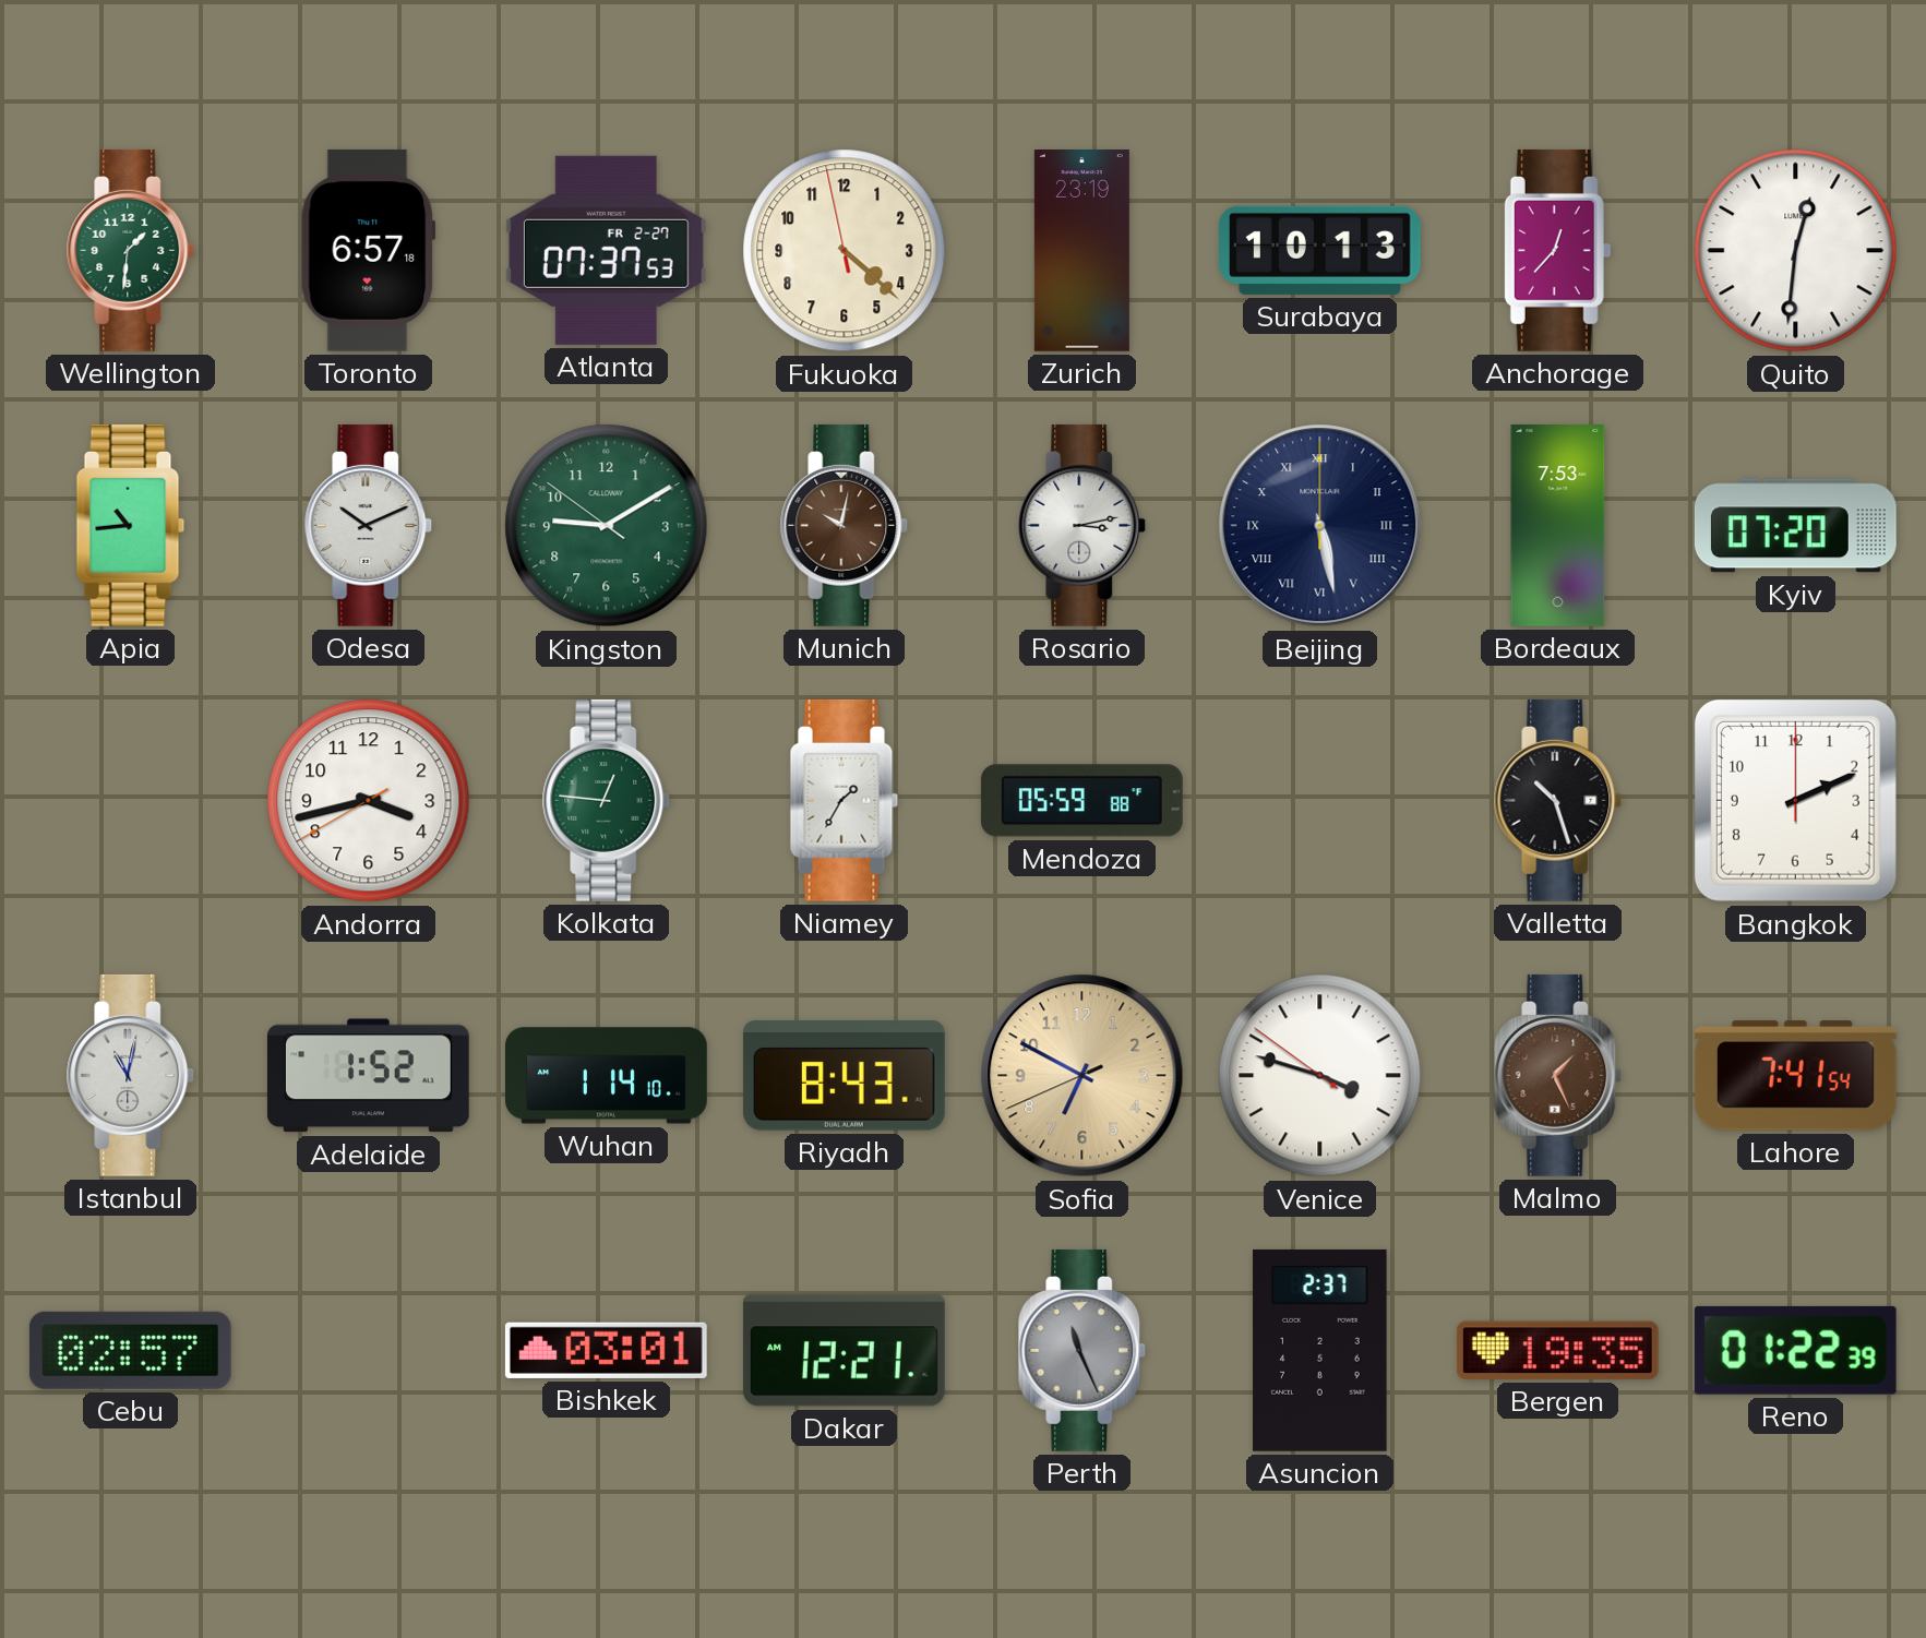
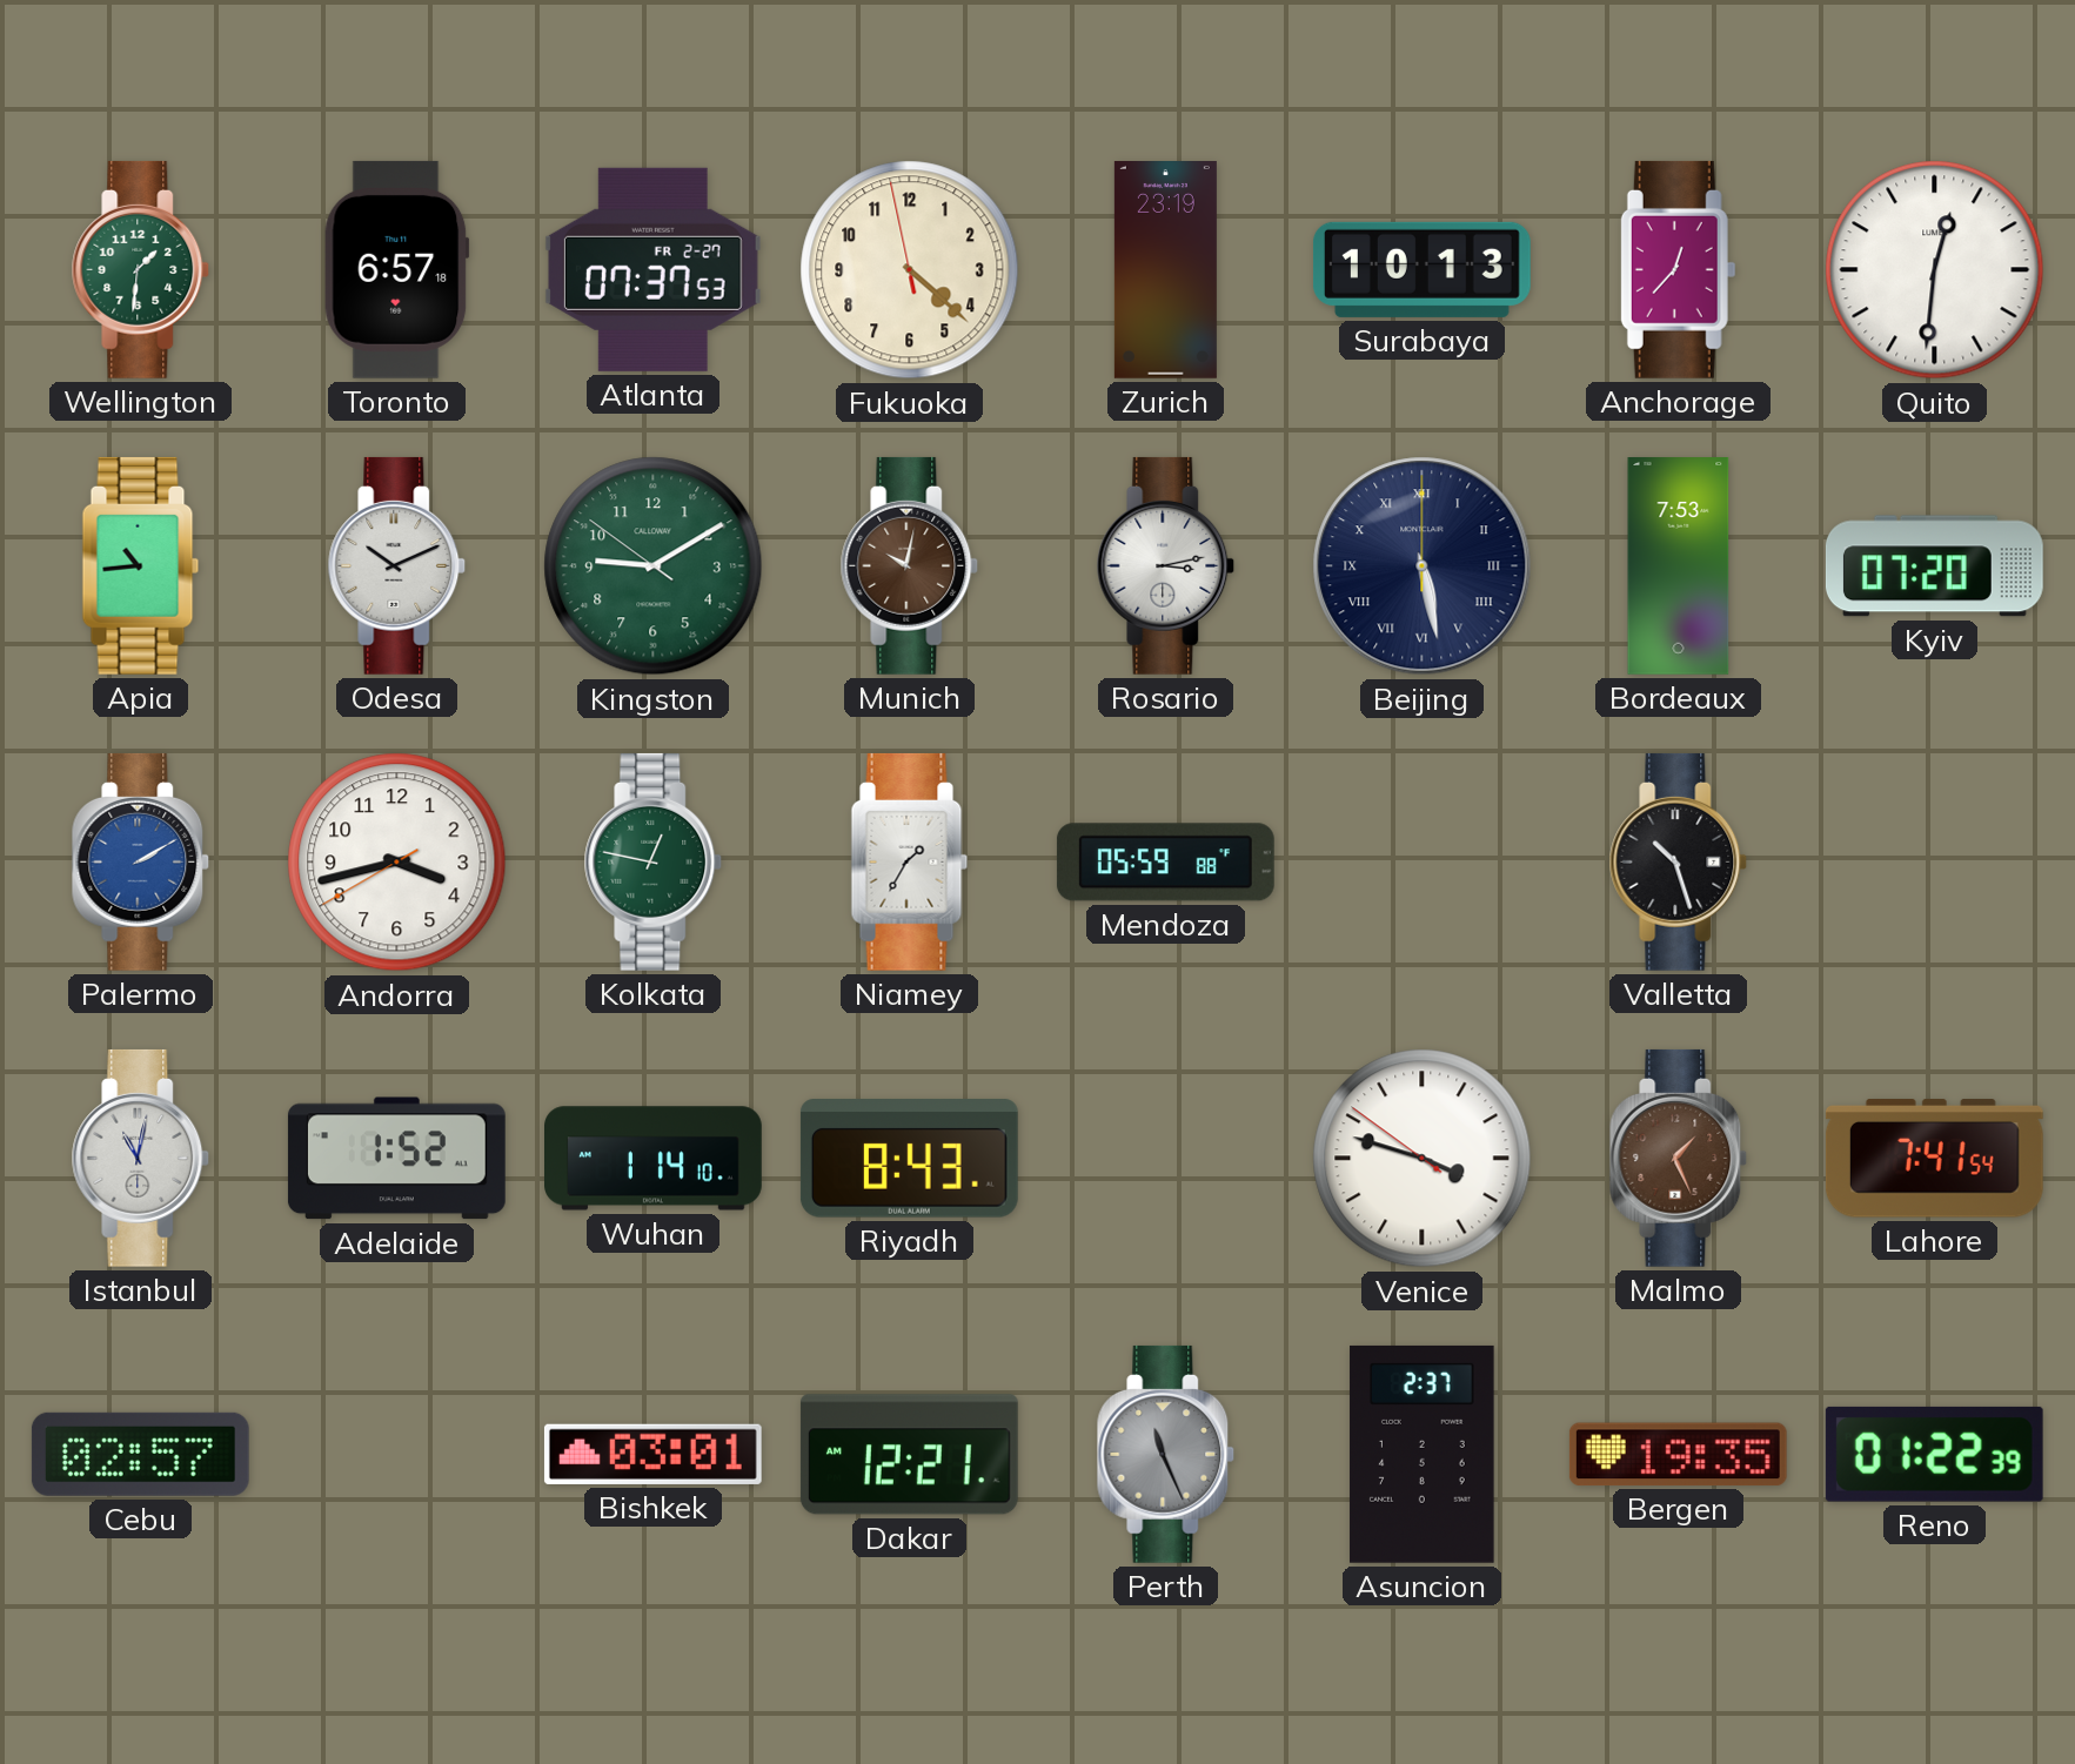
Palermo: none -> 2:10
Kolkata: 12:46 -> 12:47
Bangkok: 2:11 -> none
Sofia: 6:49 -> none
